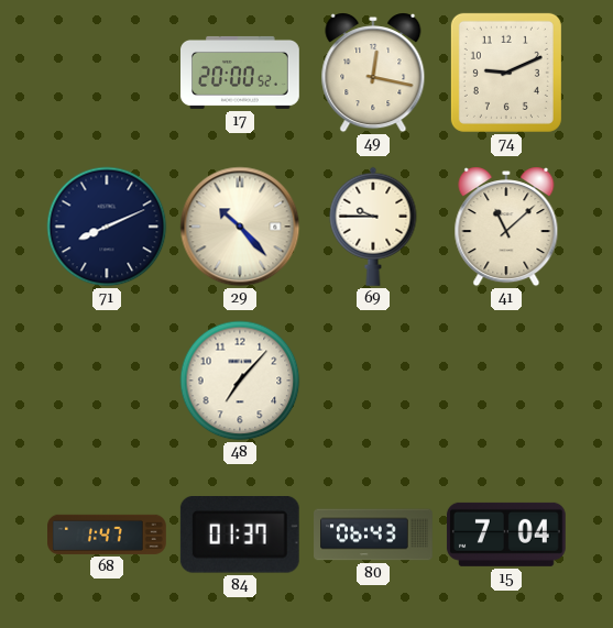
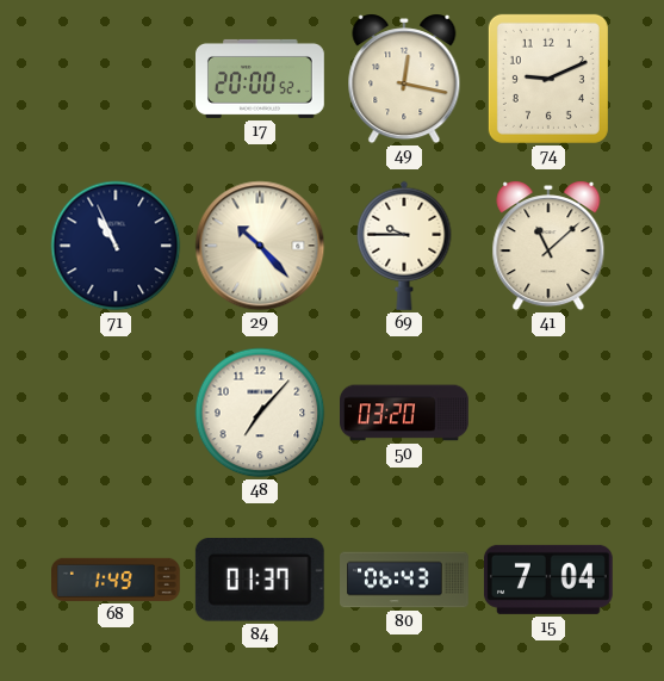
71: 8:11 -> 10:56
50: none -> 03:20
68: 1:47 -> 1:49
